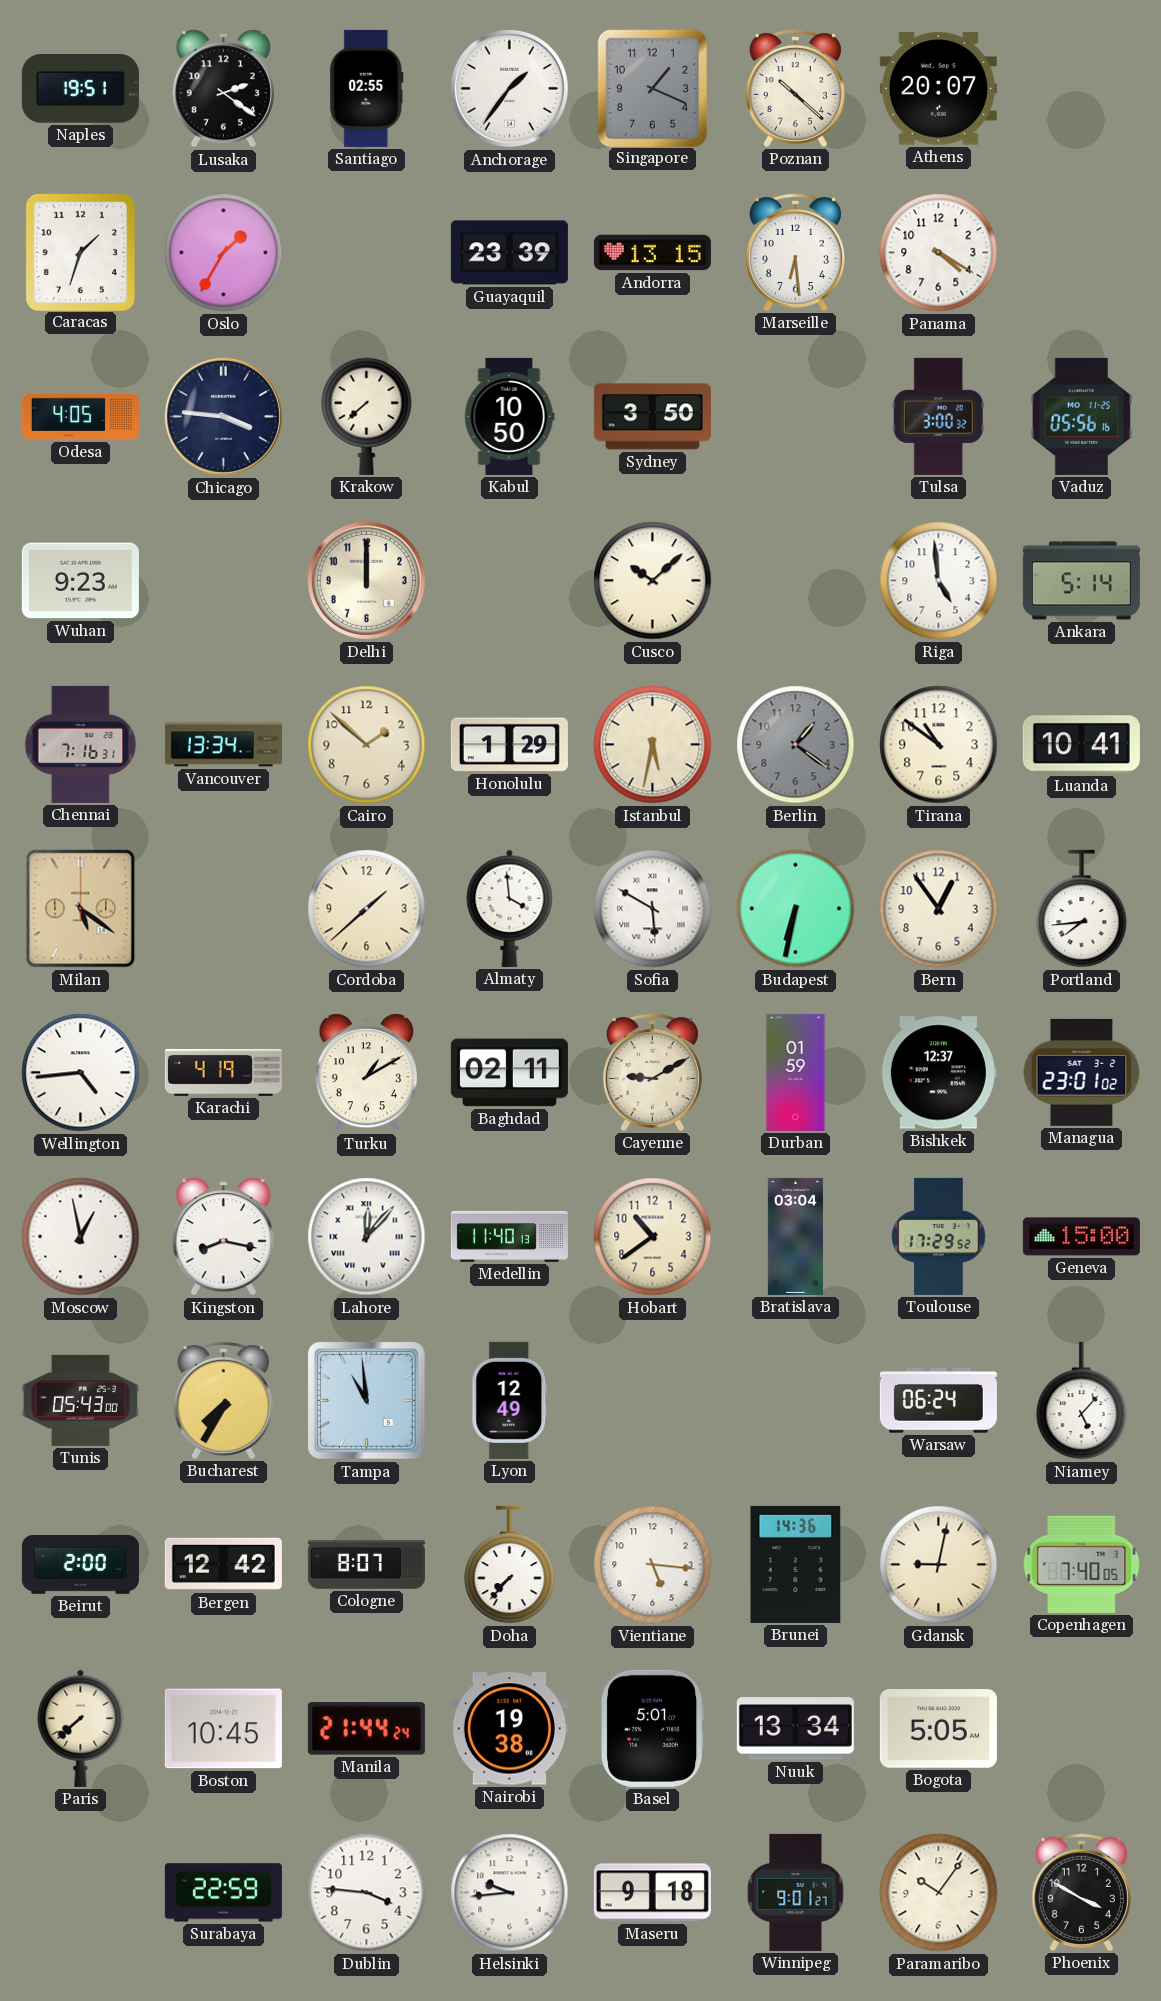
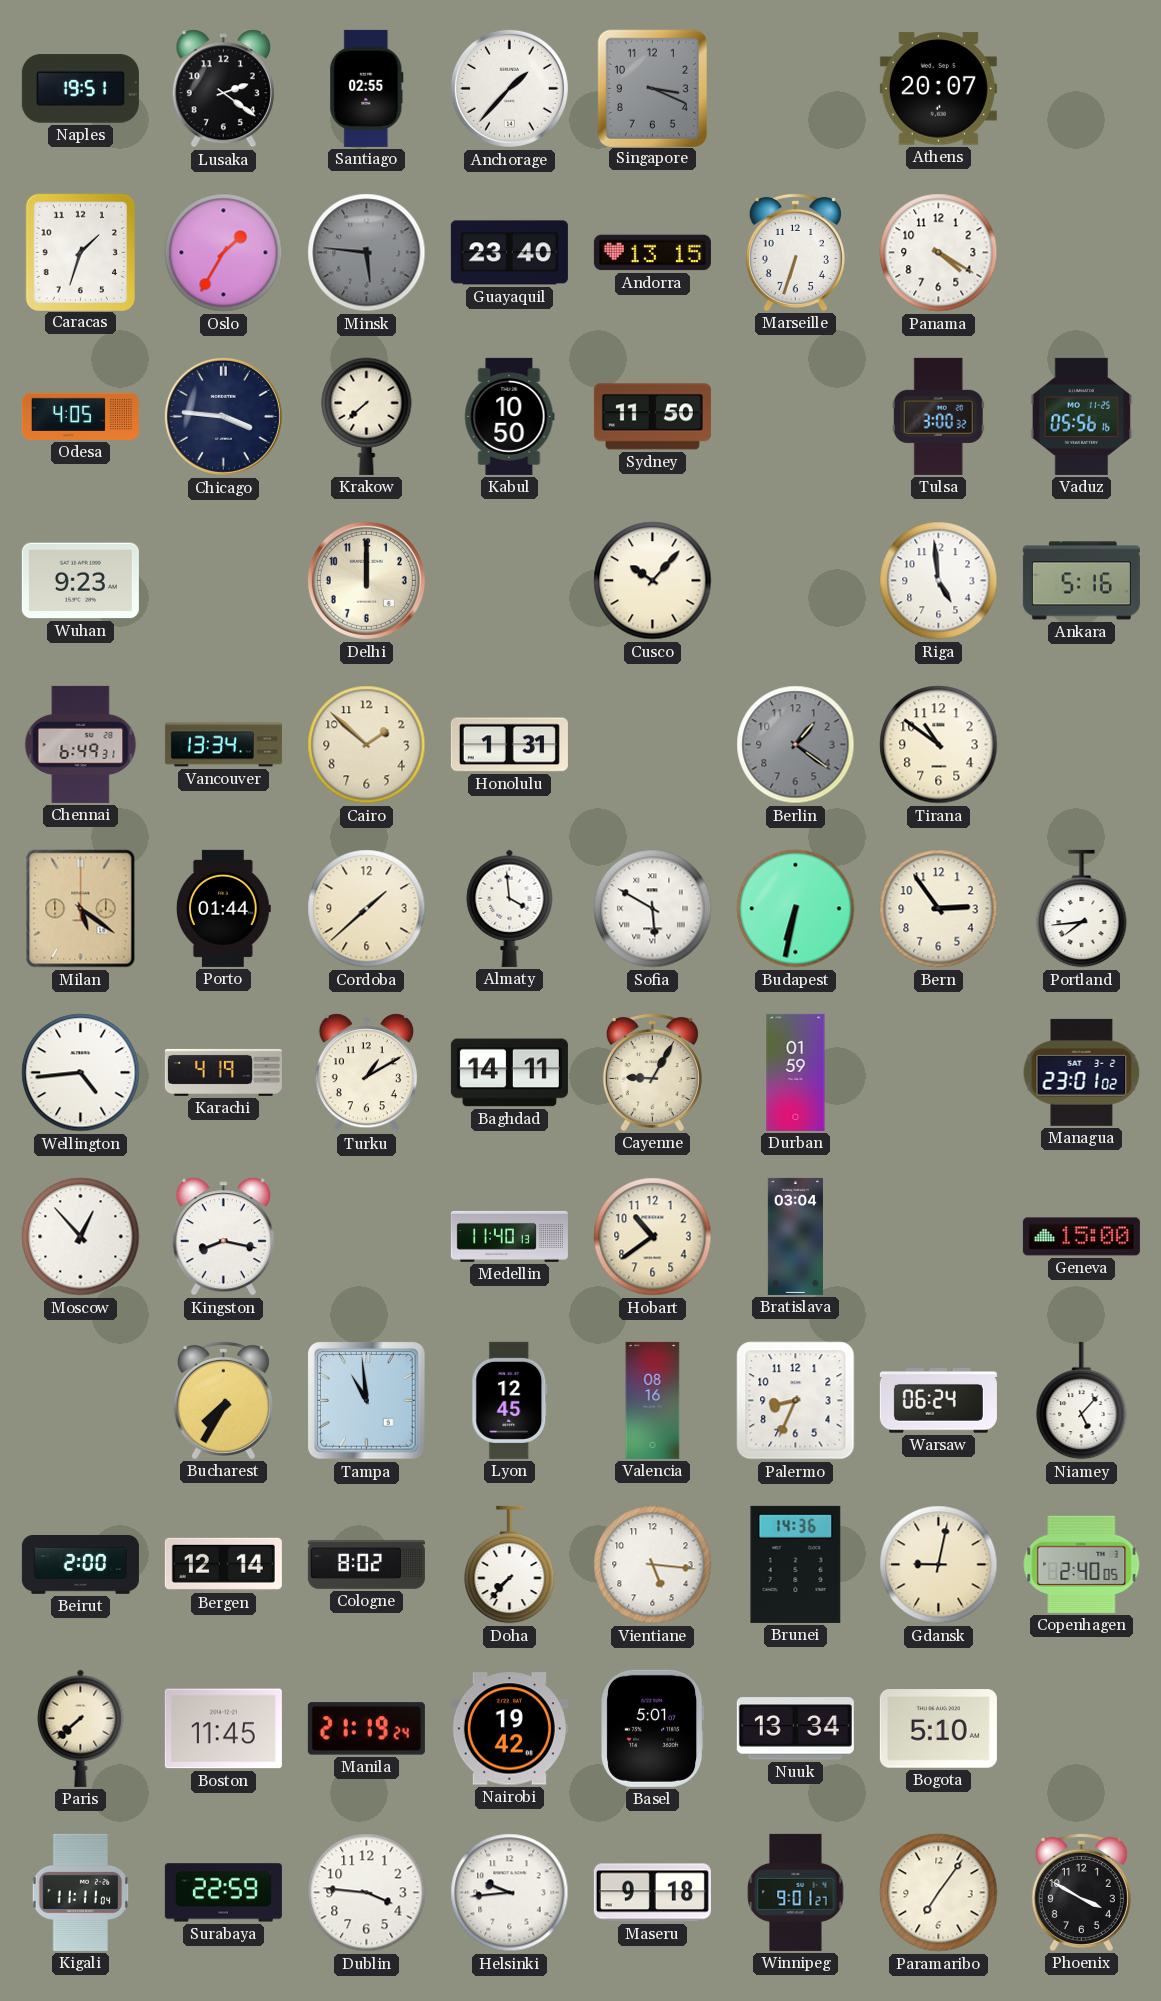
Anchorage: 1:36 -> 1:37
Singapore: 1:19 -> 3:19
Poznan: 10:22 -> none
Minsk: none -> 5:46
Guayaquil: 23:39 -> 23:40
Marseille: 6:29 -> 6:33
Sydney: 3:50 -> 11:50
Cusco: 10:08 -> 10:07
Ankara: 5:14 -> 5:16
Chennai: 7:16 -> 6:49
Honolulu: 1:29 -> 1:31
Istanbul: 5:32 -> none
Luanda: 10:41 -> none
Porto: none -> 01:44
Bern: 12:54 -> 2:54
Baghdad: 02:11 -> 14:11
Cayenne: 9:10 -> 9:05
Bishkek: 12:37 -> none
Moscow: 12:58 -> 12:53
Lahore: 12:07 -> none
Toulouse: 17:29 -> none
Tunis: 05:43 -> none
Lyon: 12:49 -> 12:45
Valencia: none -> 08:16
Palermo: none -> 8:34
Bergen: 12:42 -> 12:14
Cologne: 8:07 -> 8:02
Copenhagen: 7:40 -> 2:40
Boston: 10:45 -> 11:45
Manila: 21:44 -> 21:19
Nairobi: 19:38 -> 19:42
Bogota: 5:05 -> 5:10
Kigali: none -> 11:11
Paramaribo: 10:06 -> 7:06
